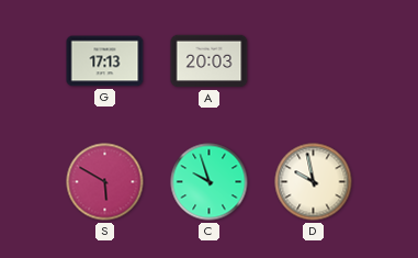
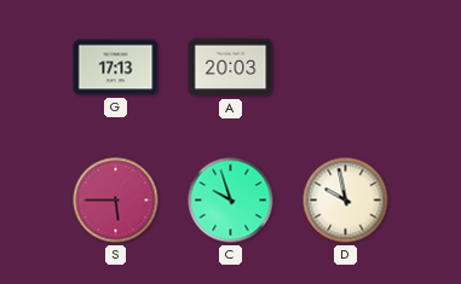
S: 5:50 -> 5:45
